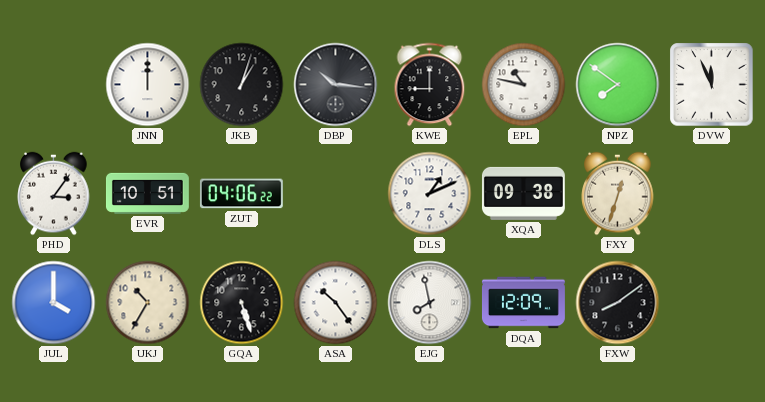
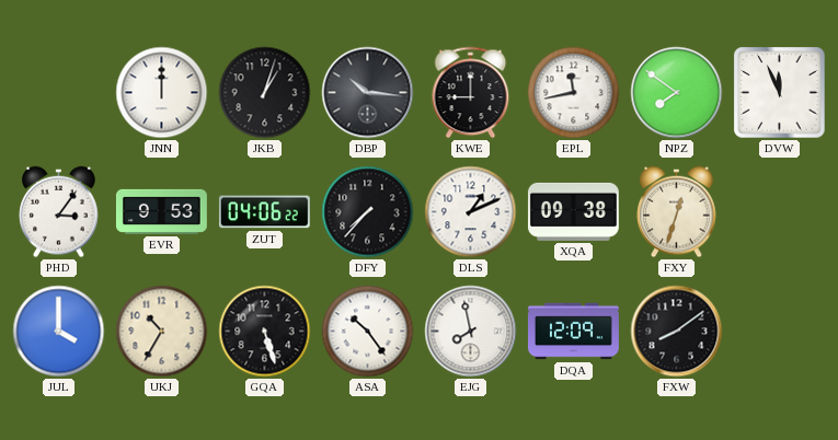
EPL: 10:47 -> 11:43
EVR: 10:51 -> 9:53
DFY: none -> 7:37
